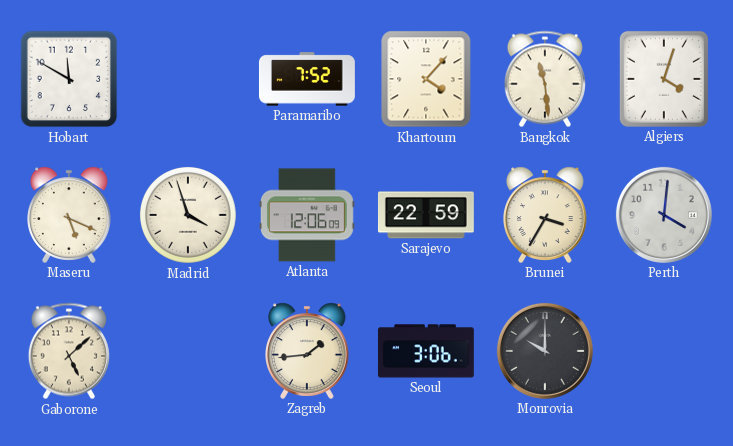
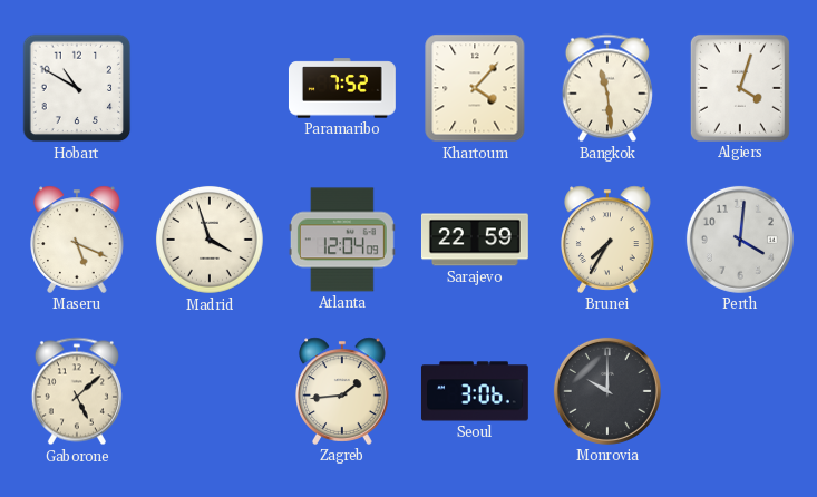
Hobart: 11:50 -> 10:50
Atlanta: 12:06 -> 12:04
Brunei: 3:35 -> 7:35
